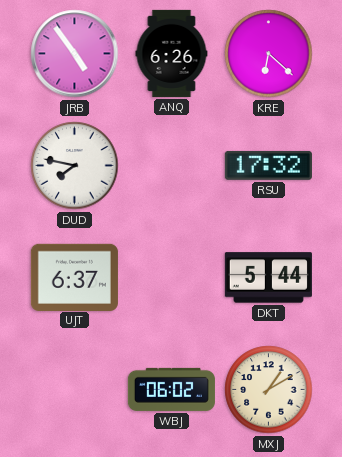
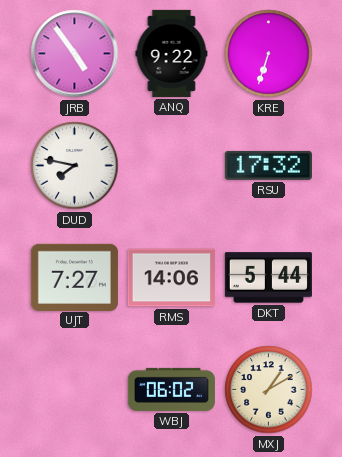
ANQ: 6:26 -> 9:22
KRE: 6:22 -> 6:33
UJT: 6:37 -> 7:27
RMS: none -> 14:06
